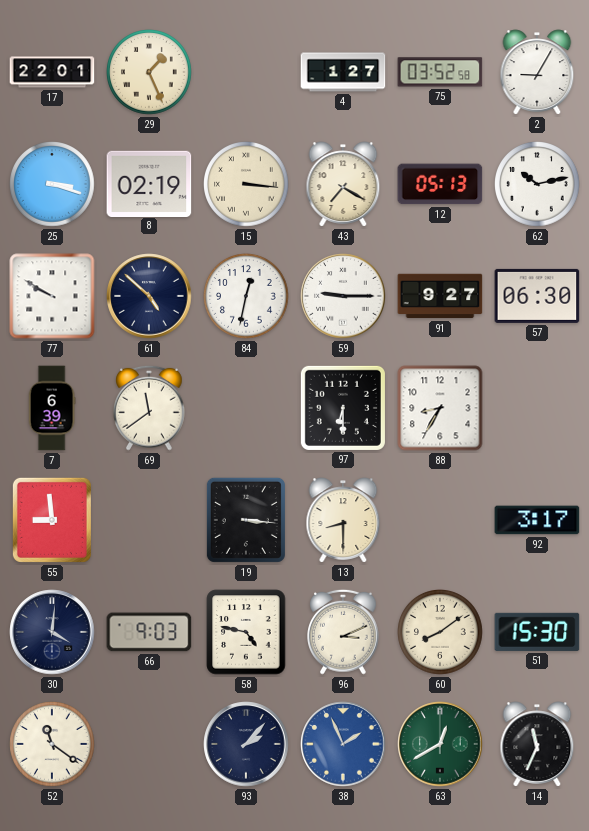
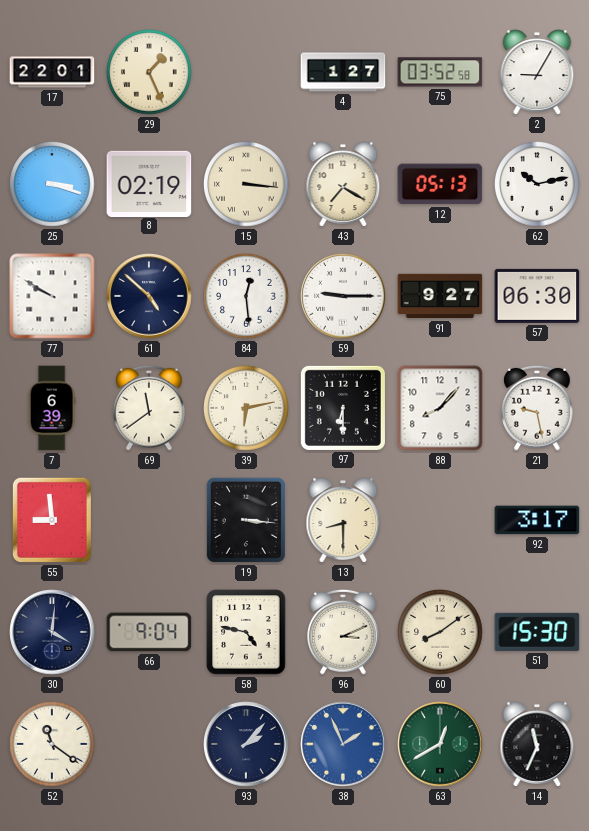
84: 12:32 -> 12:29
39: none -> 6:13
88: 8:35 -> 8:07
21: none -> 9:28
66: 9:03 -> 9:04
